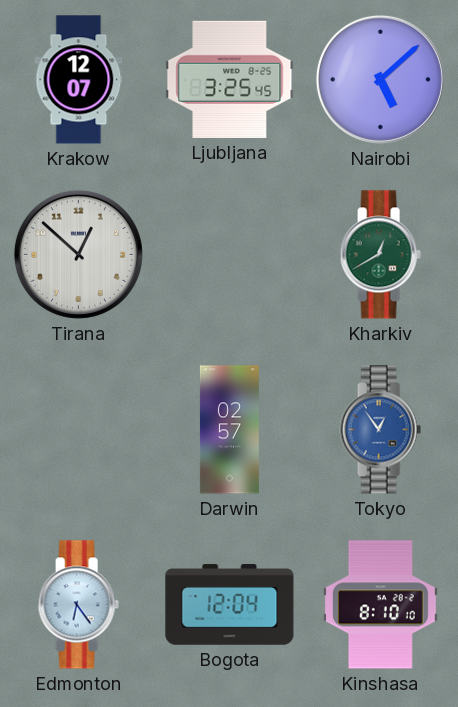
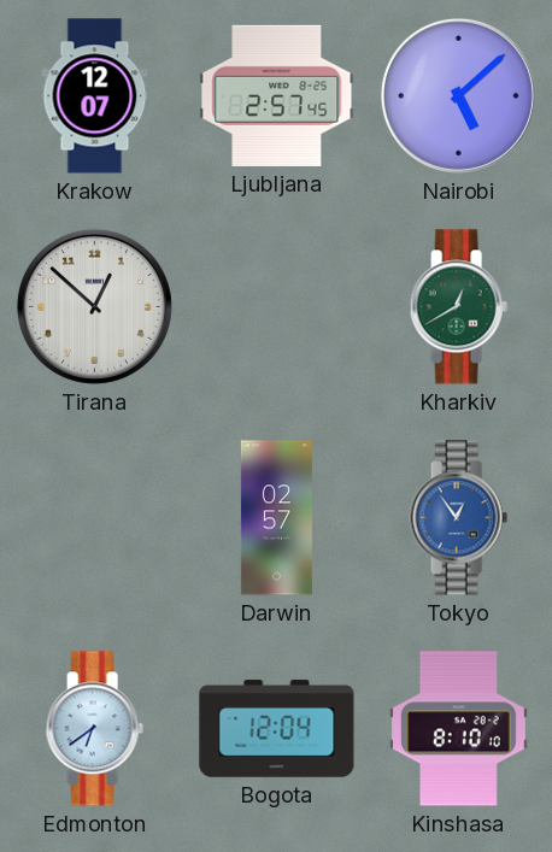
Ljubljana: 3:25 -> 2:57
Edmonton: 6:24 -> 6:39
